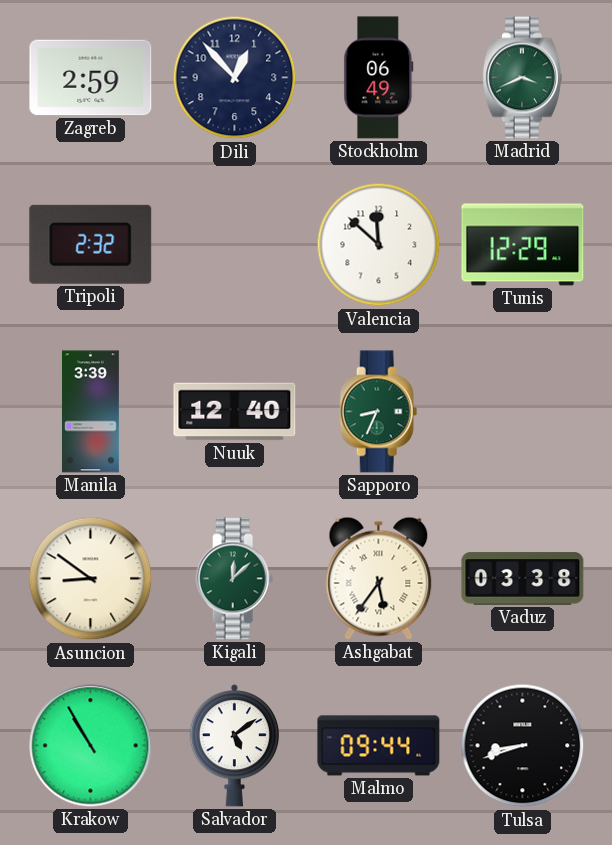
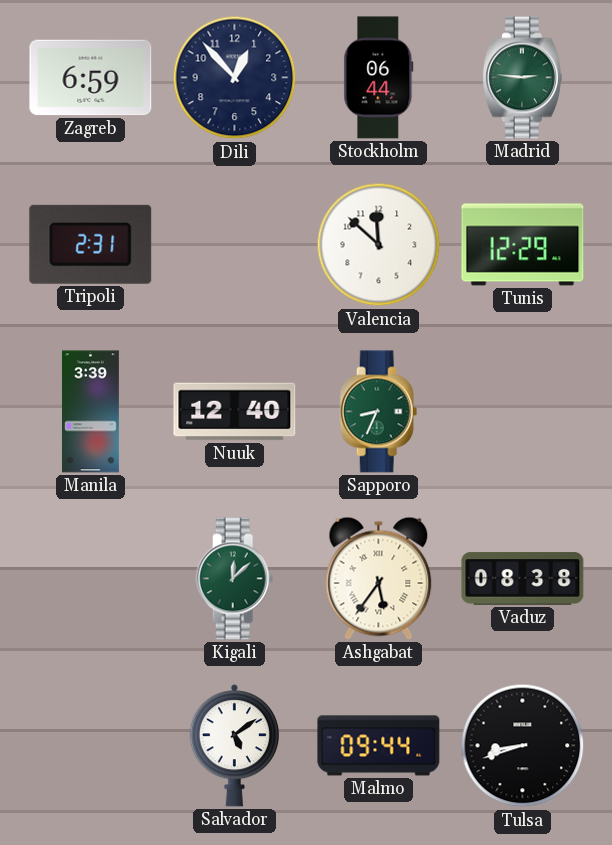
Zagreb: 2:59 -> 6:59
Stockholm: 06:49 -> 06:44
Madrid: 3:41 -> 2:46
Tripoli: 2:32 -> 2:31
Asuncion: 8:51 -> none
Vaduz: 03:38 -> 08:38
Krakow: 10:55 -> none
